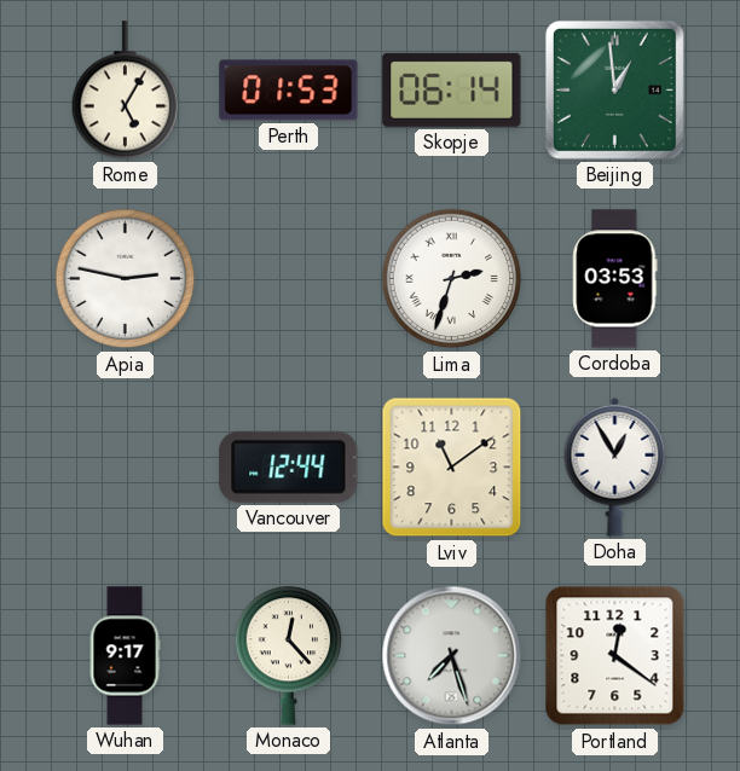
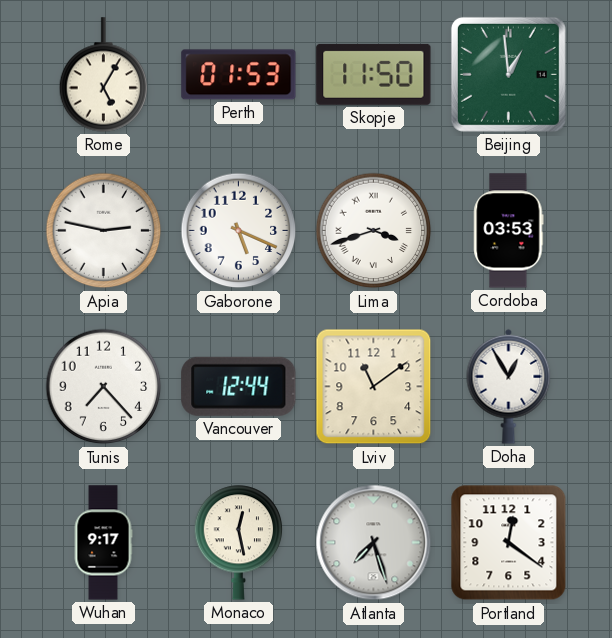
Skopje: 06:14 -> 11:50
Gaborone: none -> 5:19
Lima: 2:33 -> 3:42
Tunis: none -> 7:23
Monaco: 12:23 -> 12:28
